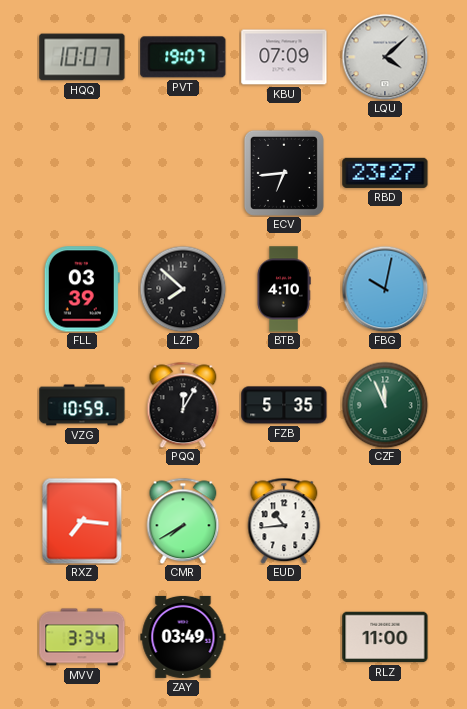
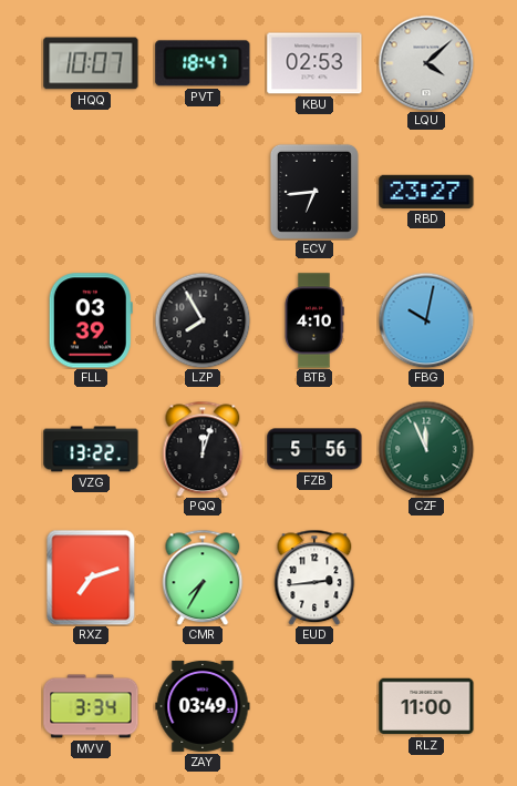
PVT: 19:07 -> 18:47
KBU: 07:09 -> 02:53
LZP: 7:52 -> 7:55
VZG: 10:59 -> 13:22
PQQ: 12:05 -> 12:03
FZB: 5:35 -> 5:56
RXZ: 7:16 -> 7:12
CMR: 7:40 -> 7:35
EUD: 10:44 -> 2:44
